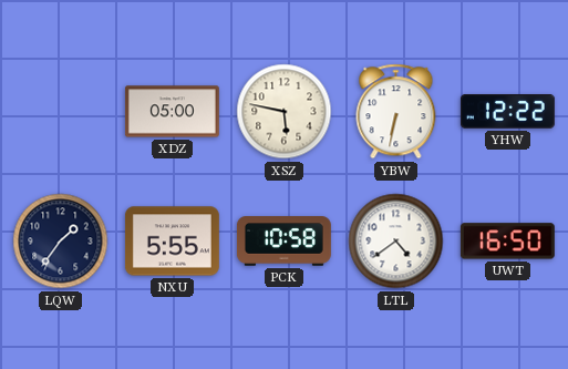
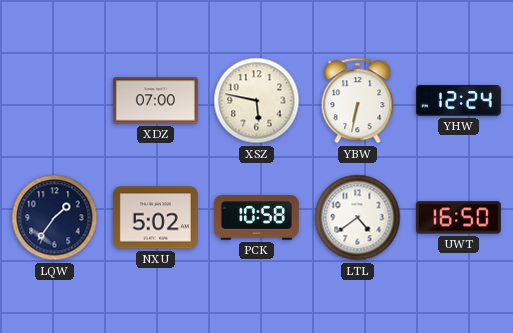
XDZ: 05:00 -> 07:00
YHW: 12:22 -> 12:24
NXU: 5:55 -> 5:02
